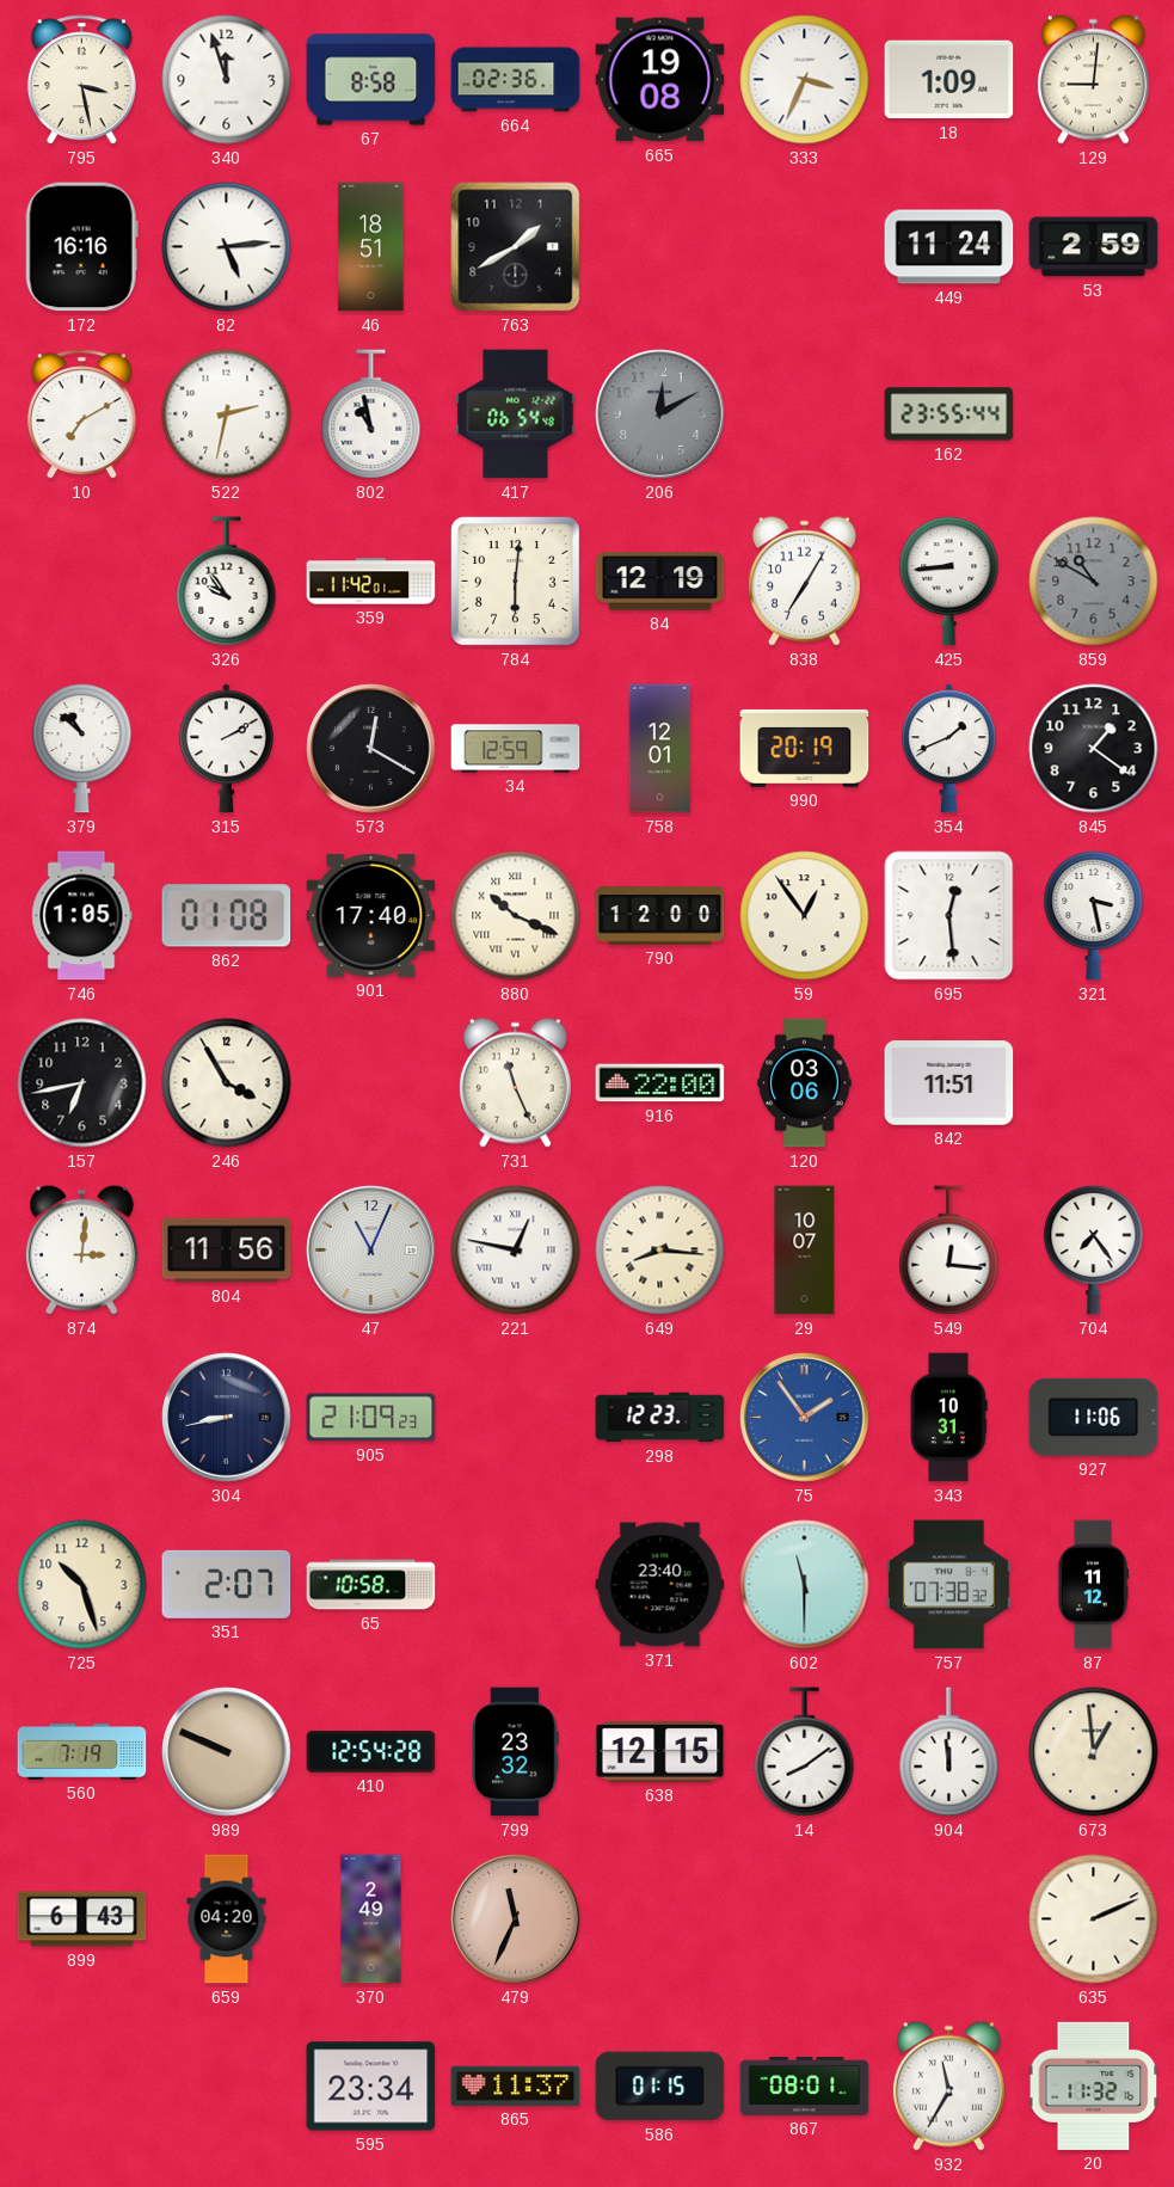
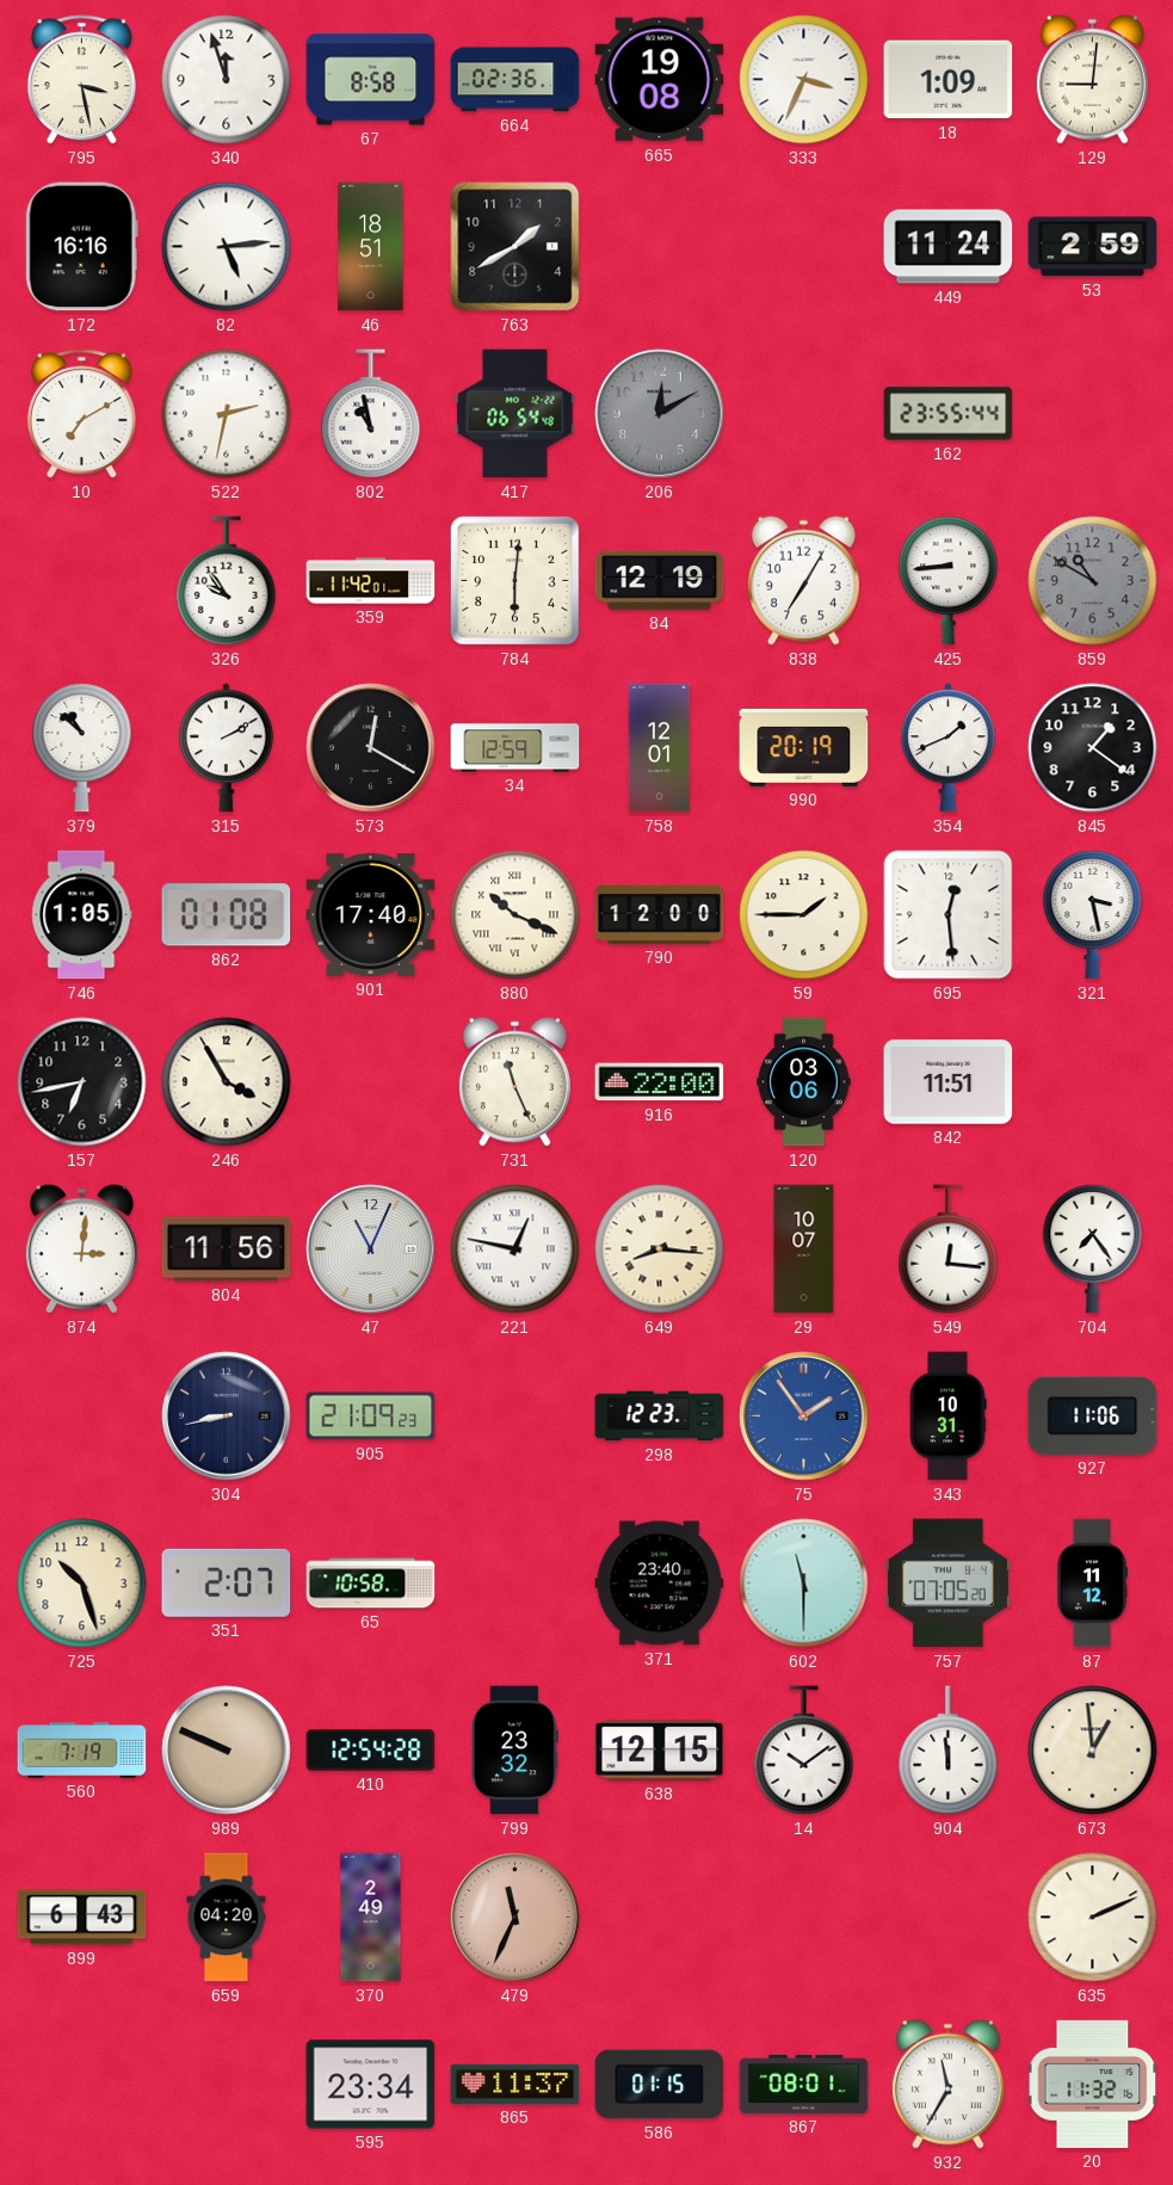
59: 12:54 -> 1:45
757: 07:38 -> 07:05
14: 8:09 -> 10:09
